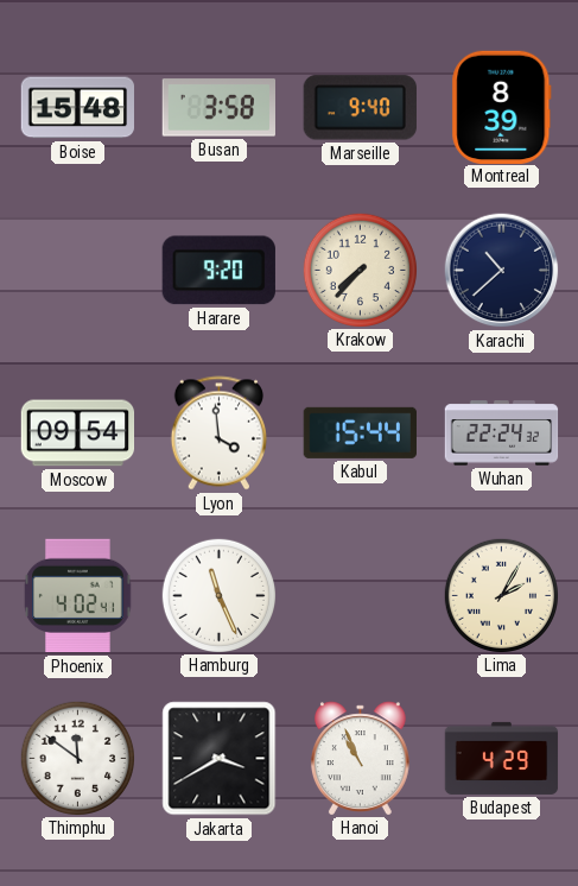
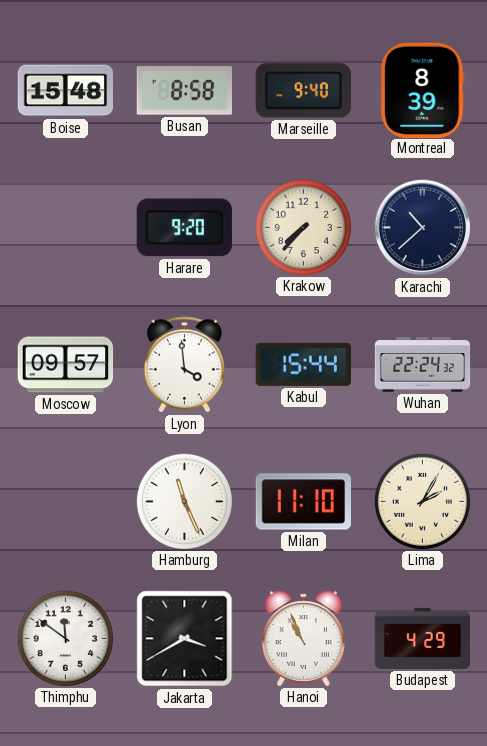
Busan: 3:58 -> 8:58
Moscow: 09:54 -> 09:57
Phoenix: 4:02 -> none
Milan: none -> 11:10
